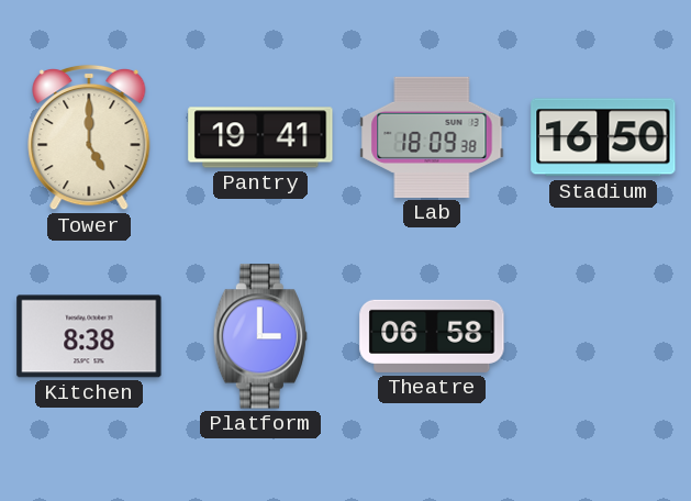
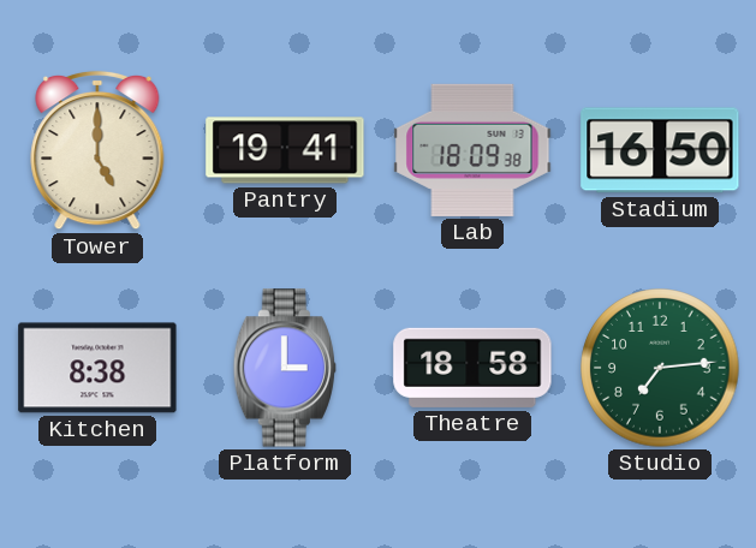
Theatre: 06:58 -> 18:58
Studio: none -> 7:14
